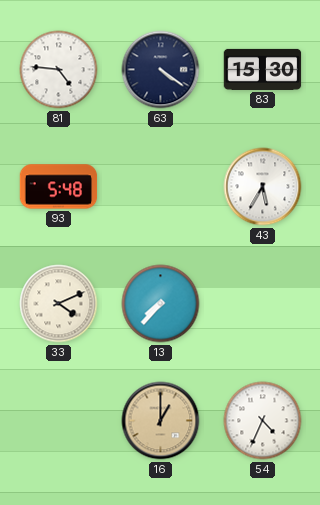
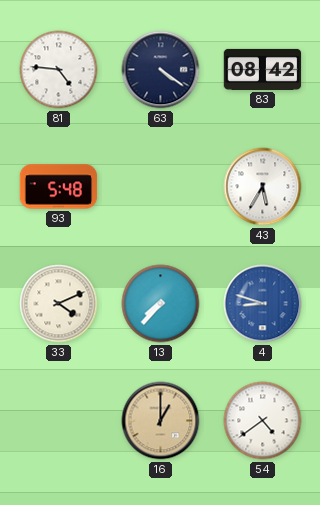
83: 15:30 -> 08:42
4: none -> 8:48
54: 4:34 -> 4:39
